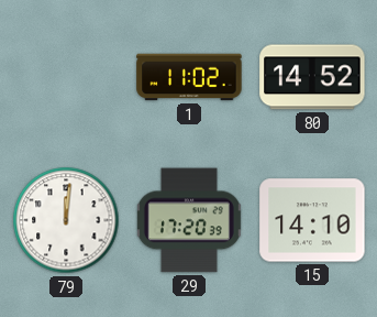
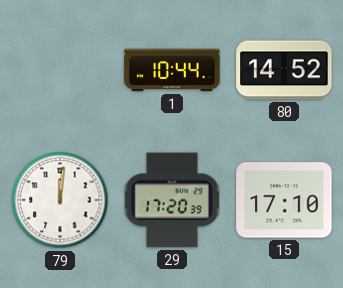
1: 11:02 -> 10:44
15: 14:10 -> 17:10
